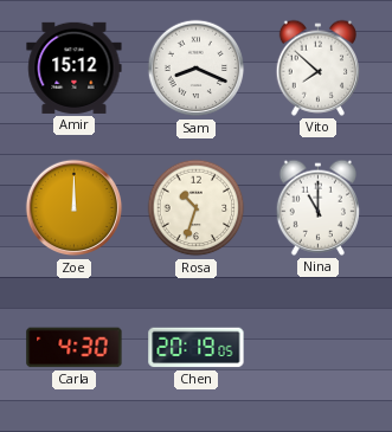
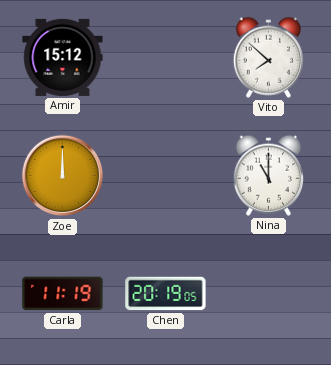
Sam: 8:19 -> none
Rosa: 10:33 -> none
Carla: 4:30 -> 11:19
